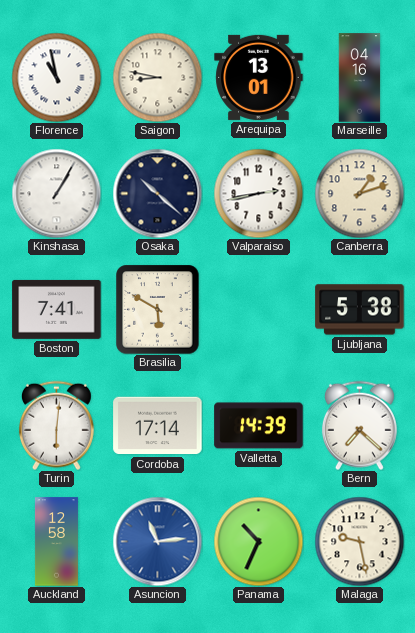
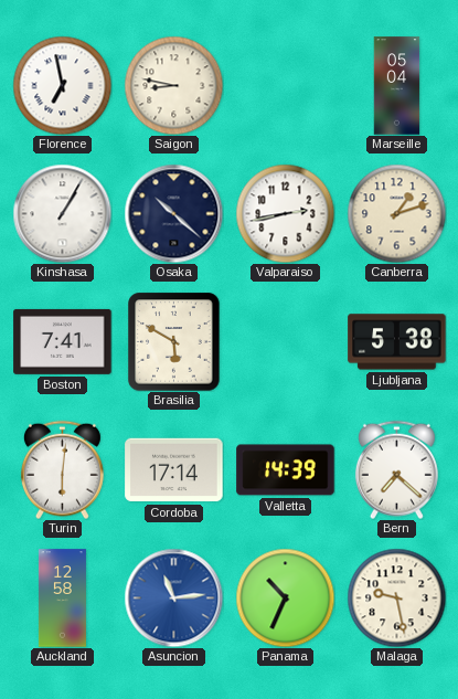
Florence: 10:58 -> 6:58
Arequipa: 13:01 -> none
Marseille: 04:16 -> 05:04
